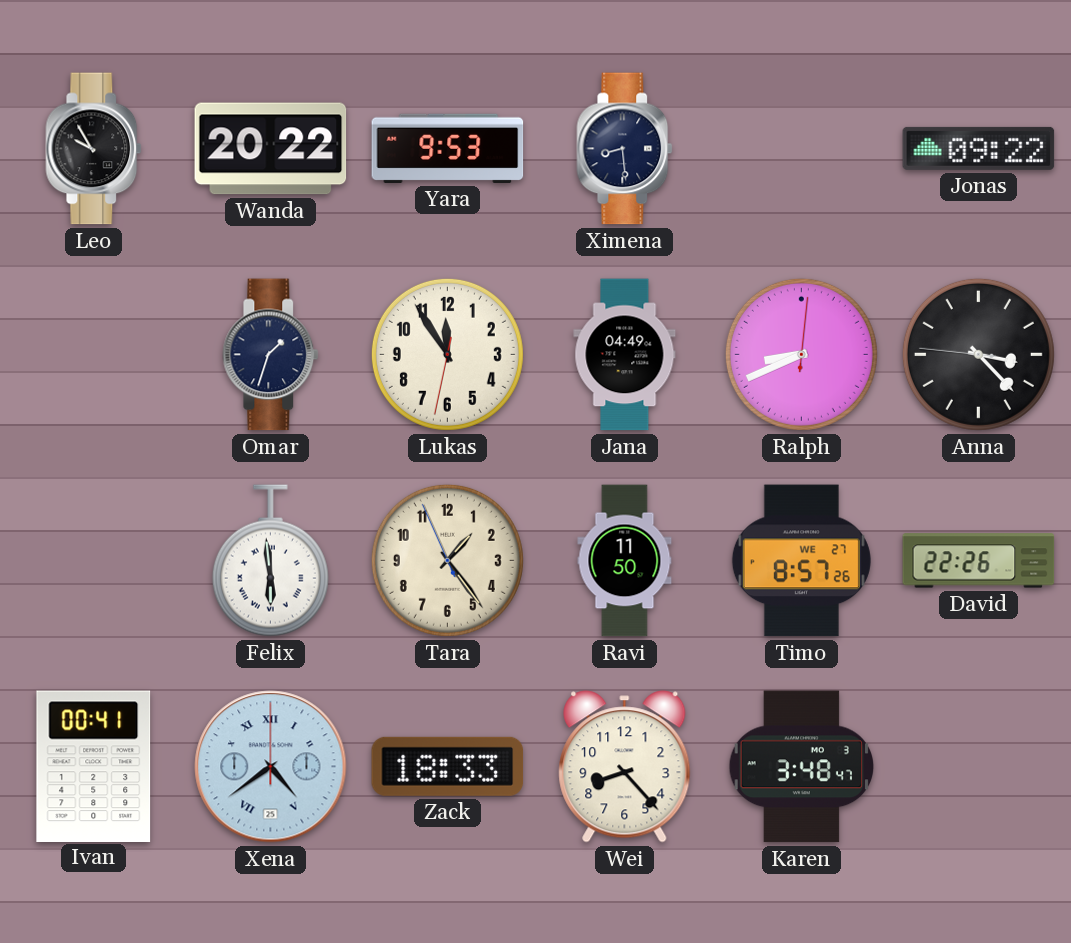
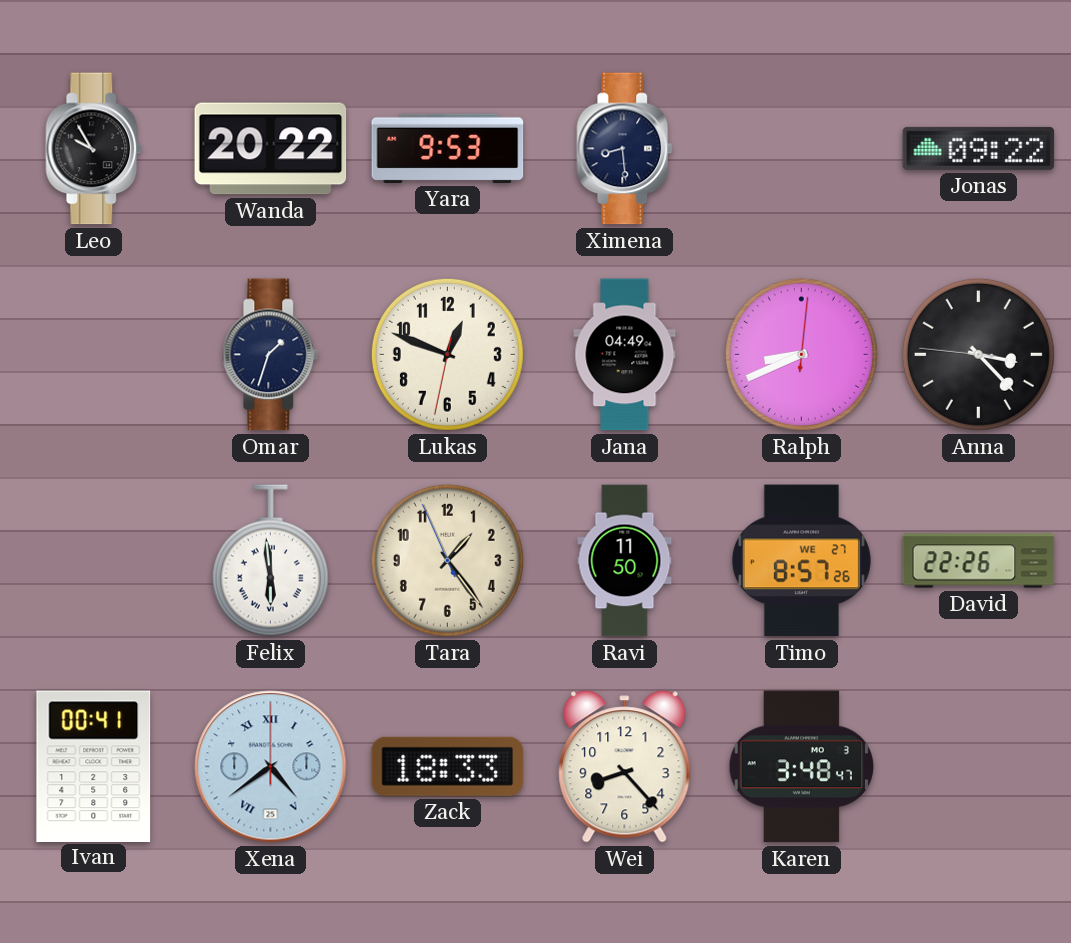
Lukas: 11:54 -> 12:48
